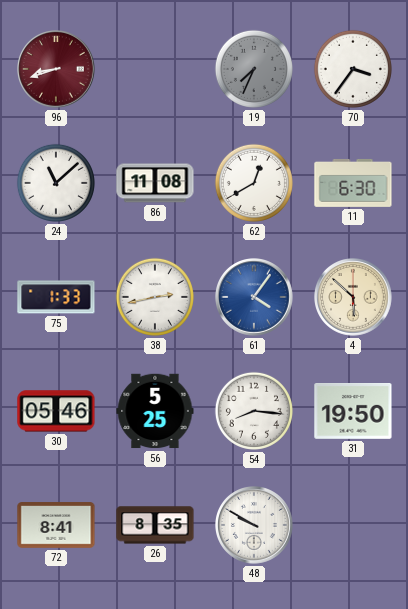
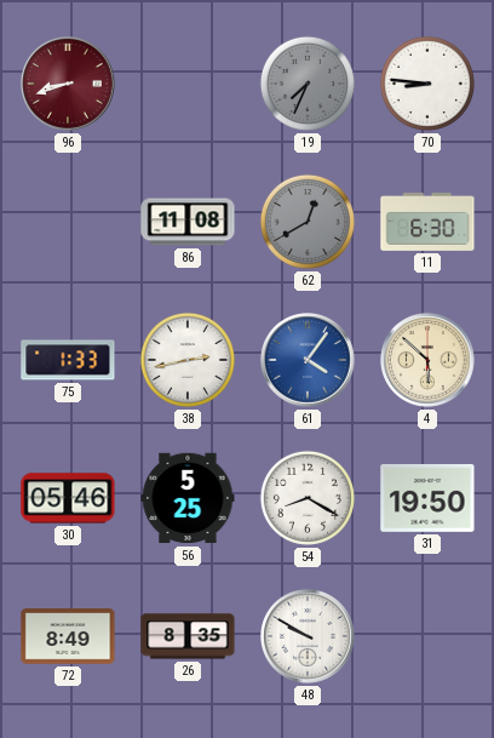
70: 3:36 -> 8:46
24: 11:08 -> none
62 dial: white -> grey
54: 8:16 -> 8:20
72: 8:41 -> 8:49
